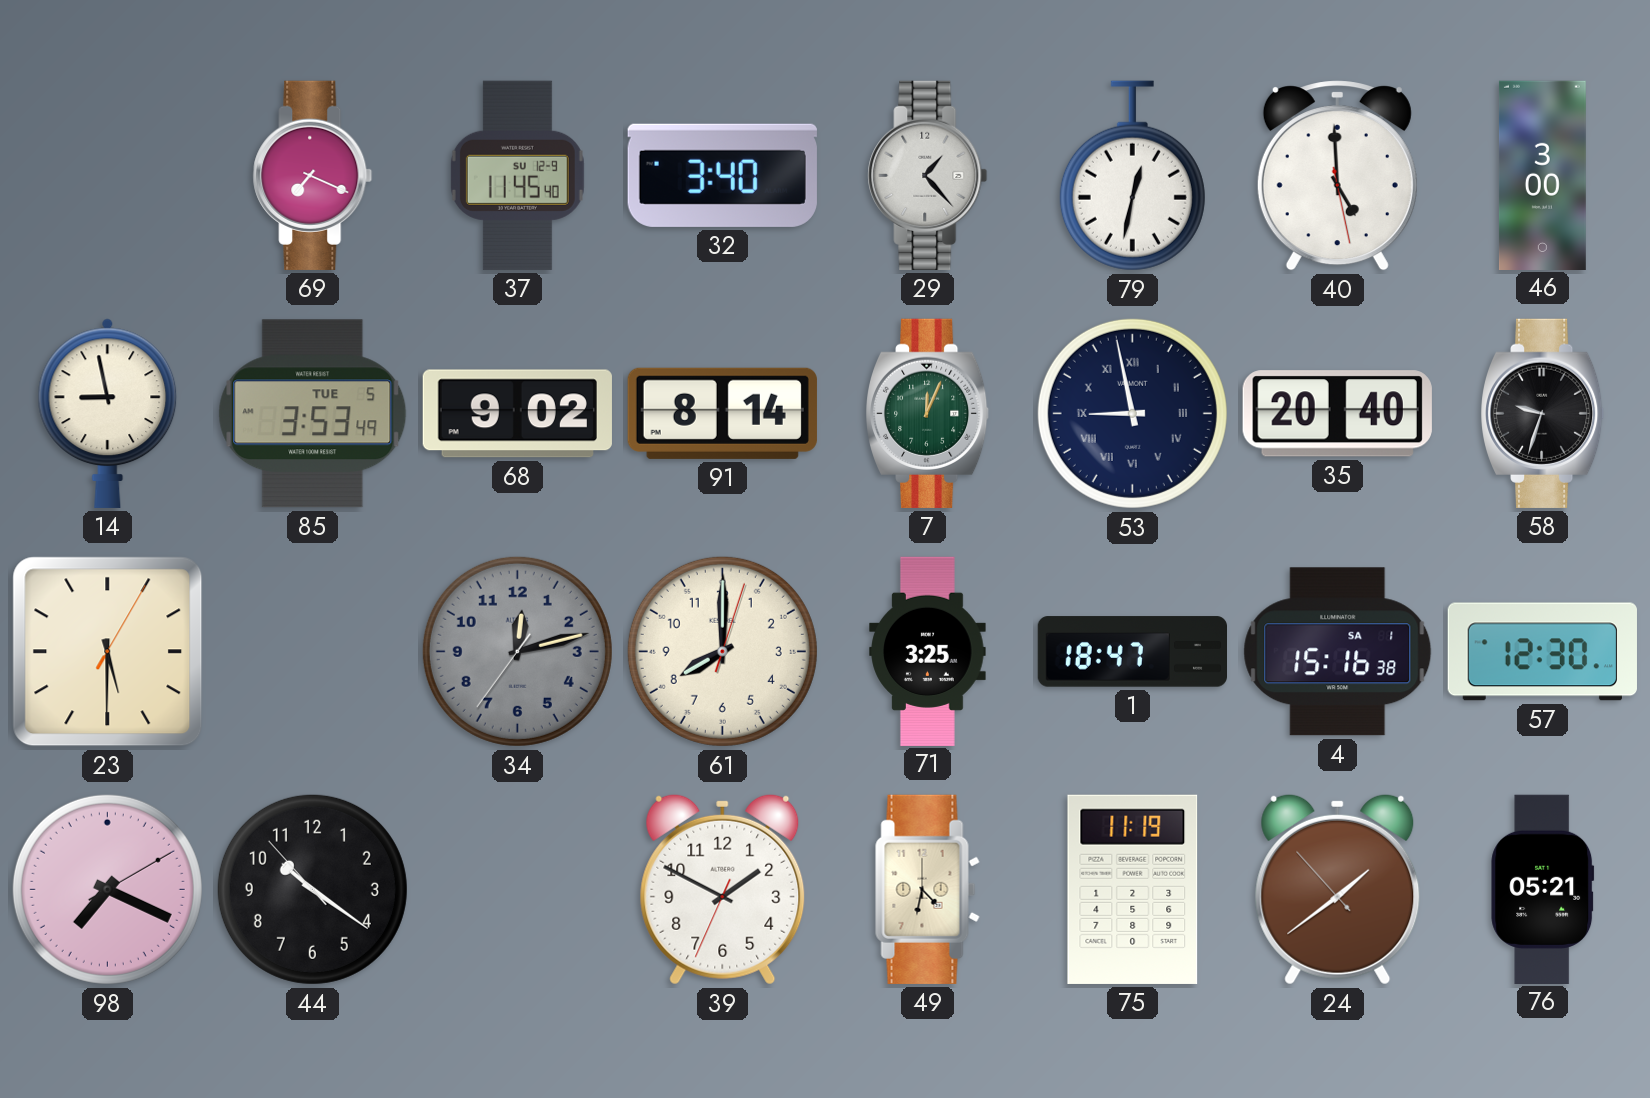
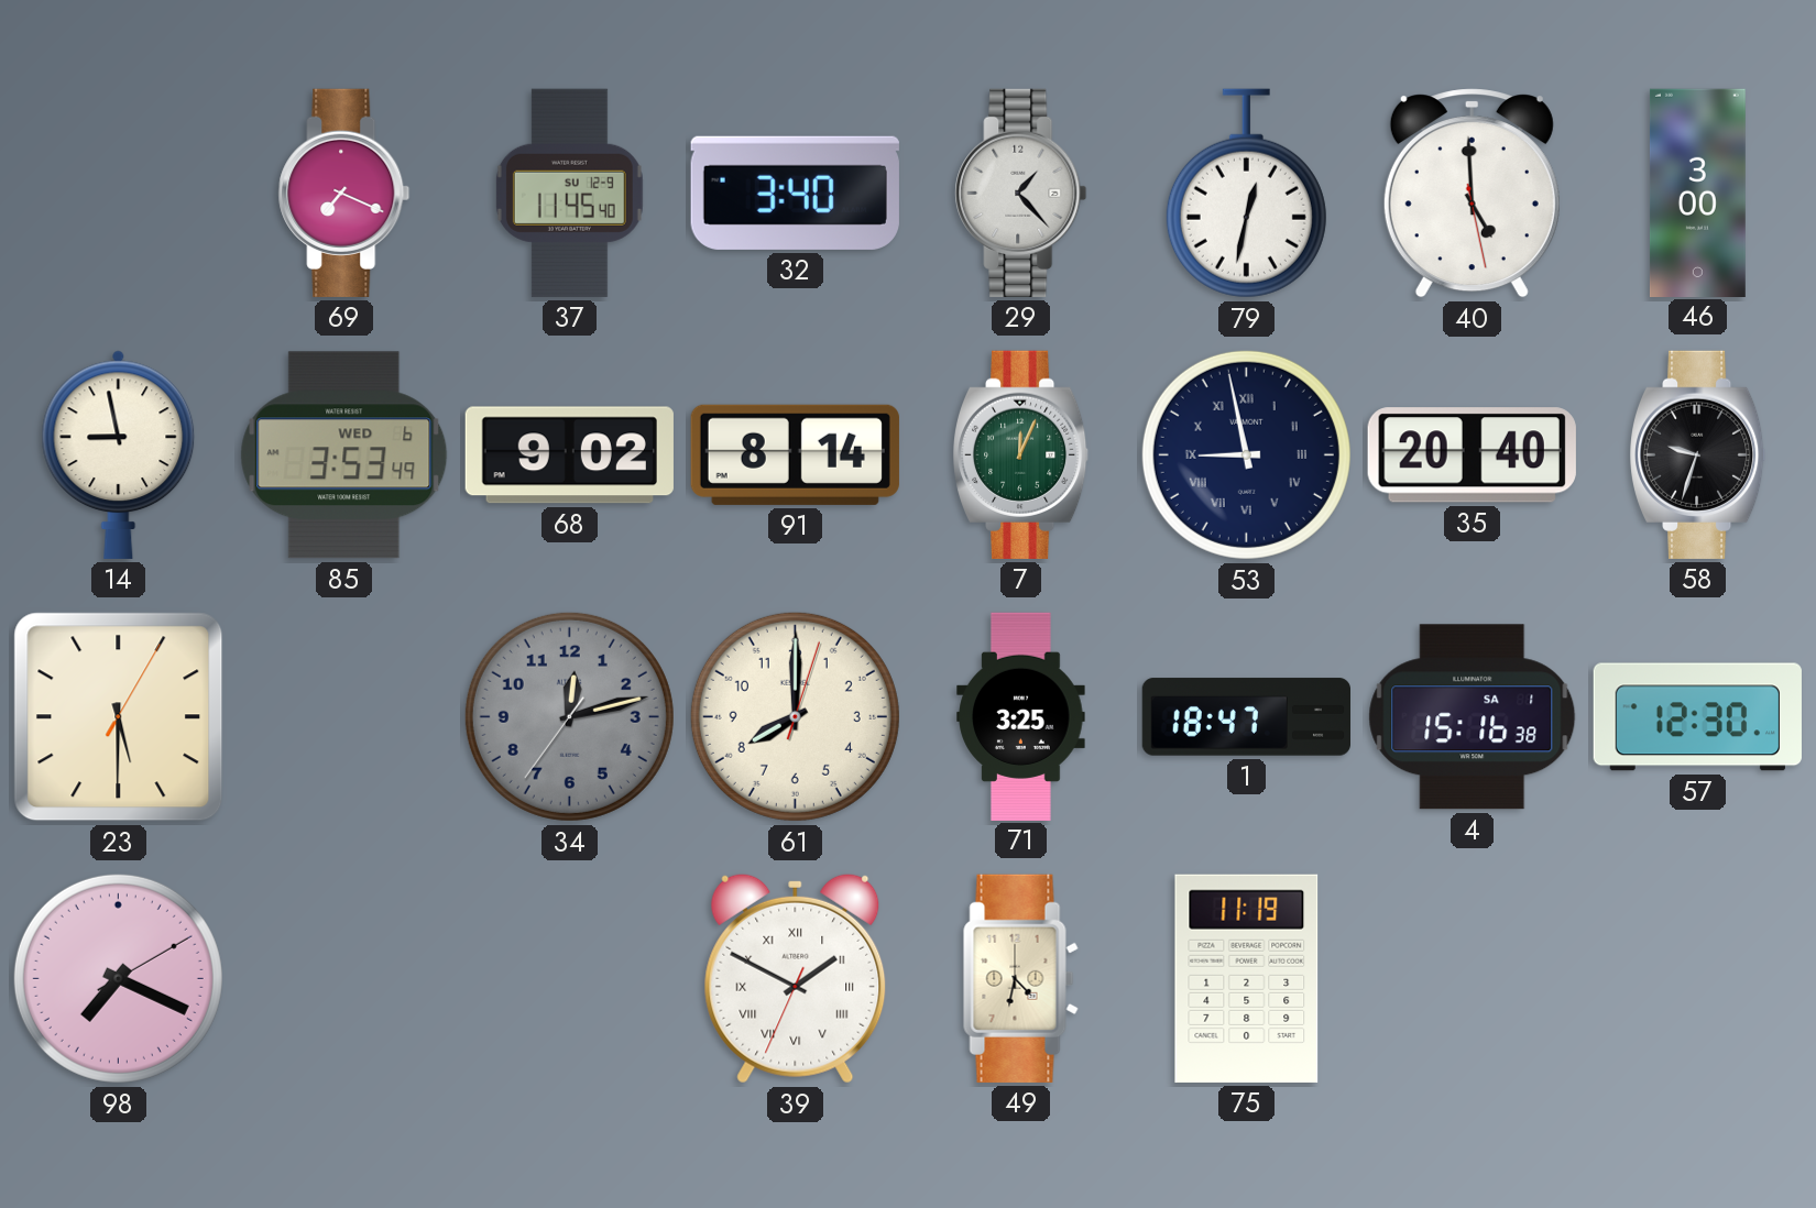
85 date: TUE 5 -> WED 6
44: 10:20 -> none
39 numerals: Arabic -> Roman
24: 1:38 -> none
76: 05:21 -> none
